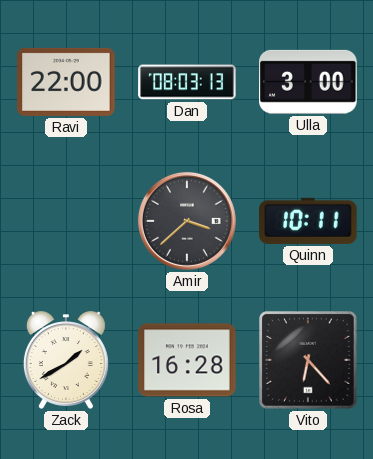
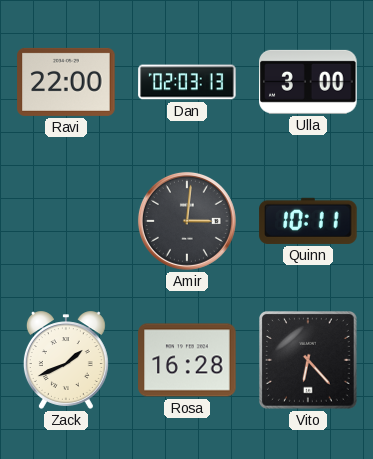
Dan: 08:03 -> 02:03
Amir: 3:38 -> 3:01
Zack: 1:40 -> 1:41
